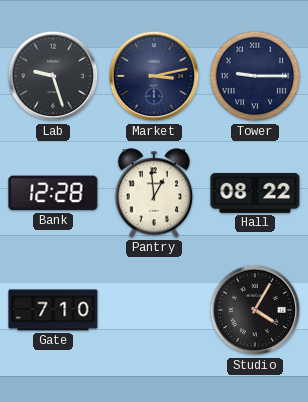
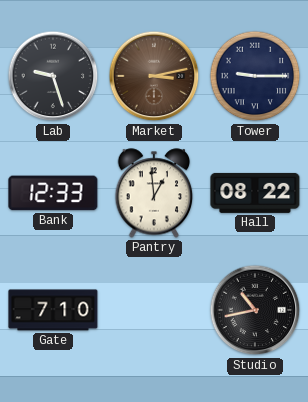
Market dial: navy -> brown
Bank: 12:28 -> 12:33
Studio: 4:05 -> 10:43
